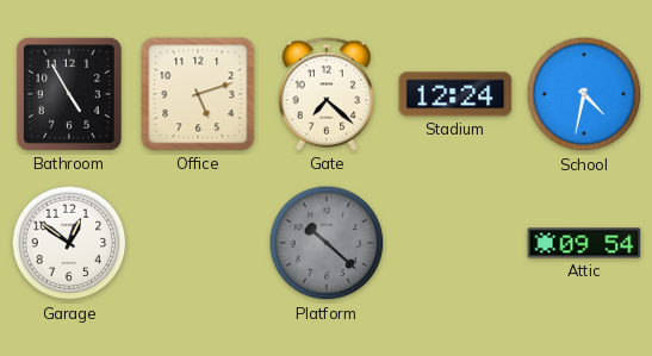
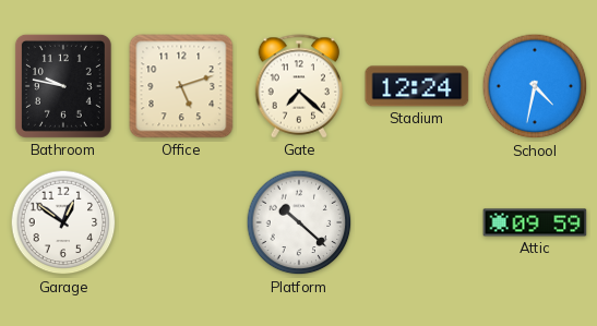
Bathroom: 4:55 -> 9:47
Platform dial: grey -> white
Attic: 09:54 -> 09:59
